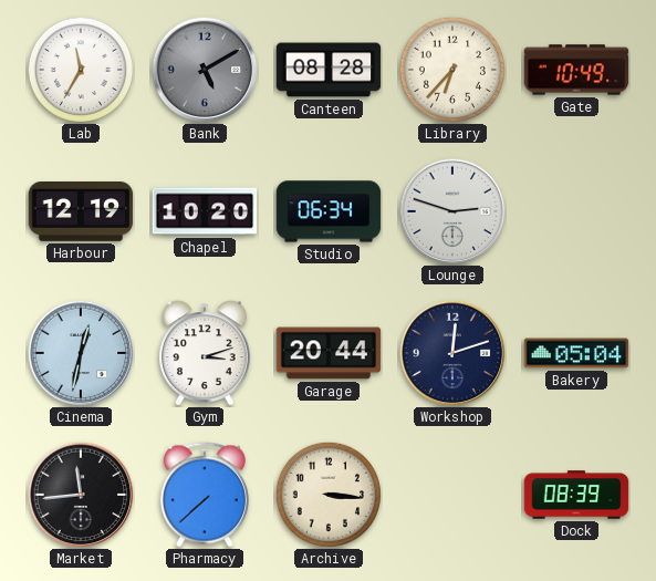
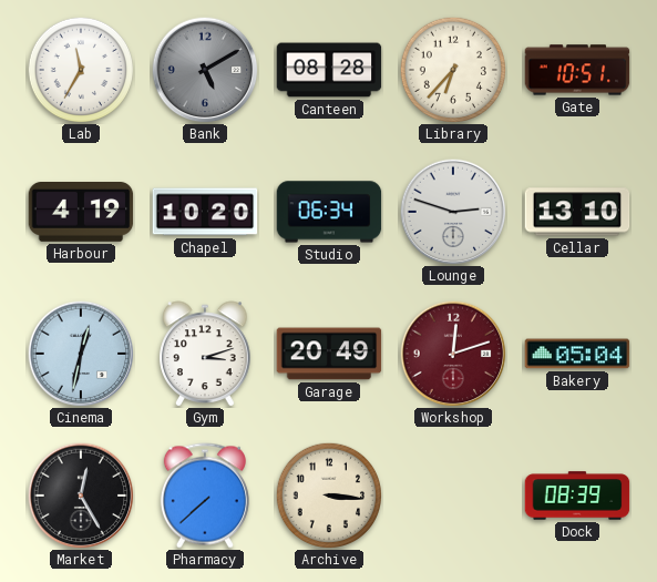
Gate: 10:49 -> 10:51
Harbour: 12:19 -> 4:19
Cellar: none -> 13:10
Garage: 20:44 -> 20:49
Workshop dial: navy -> burgundy
Market: 11:44 -> 12:25
